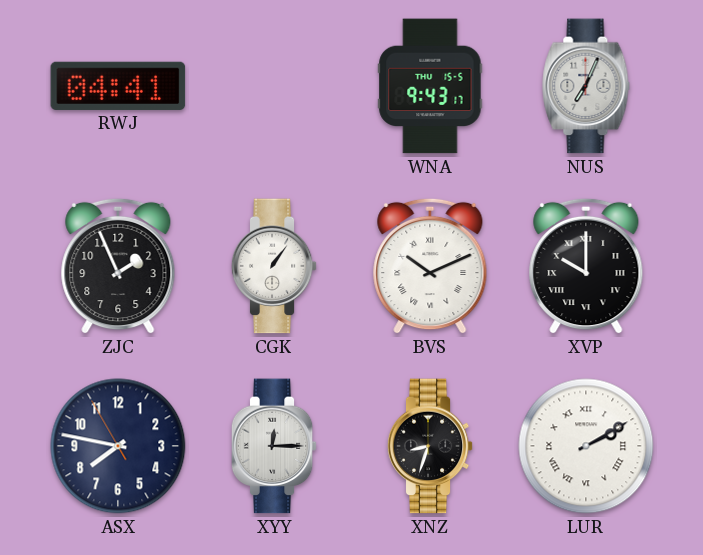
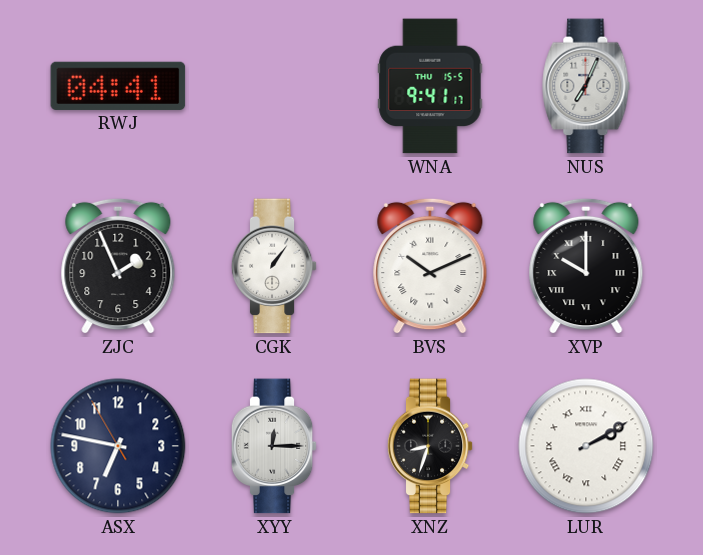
WNA: 9:43 -> 9:41
ASX: 7:46 -> 6:46
